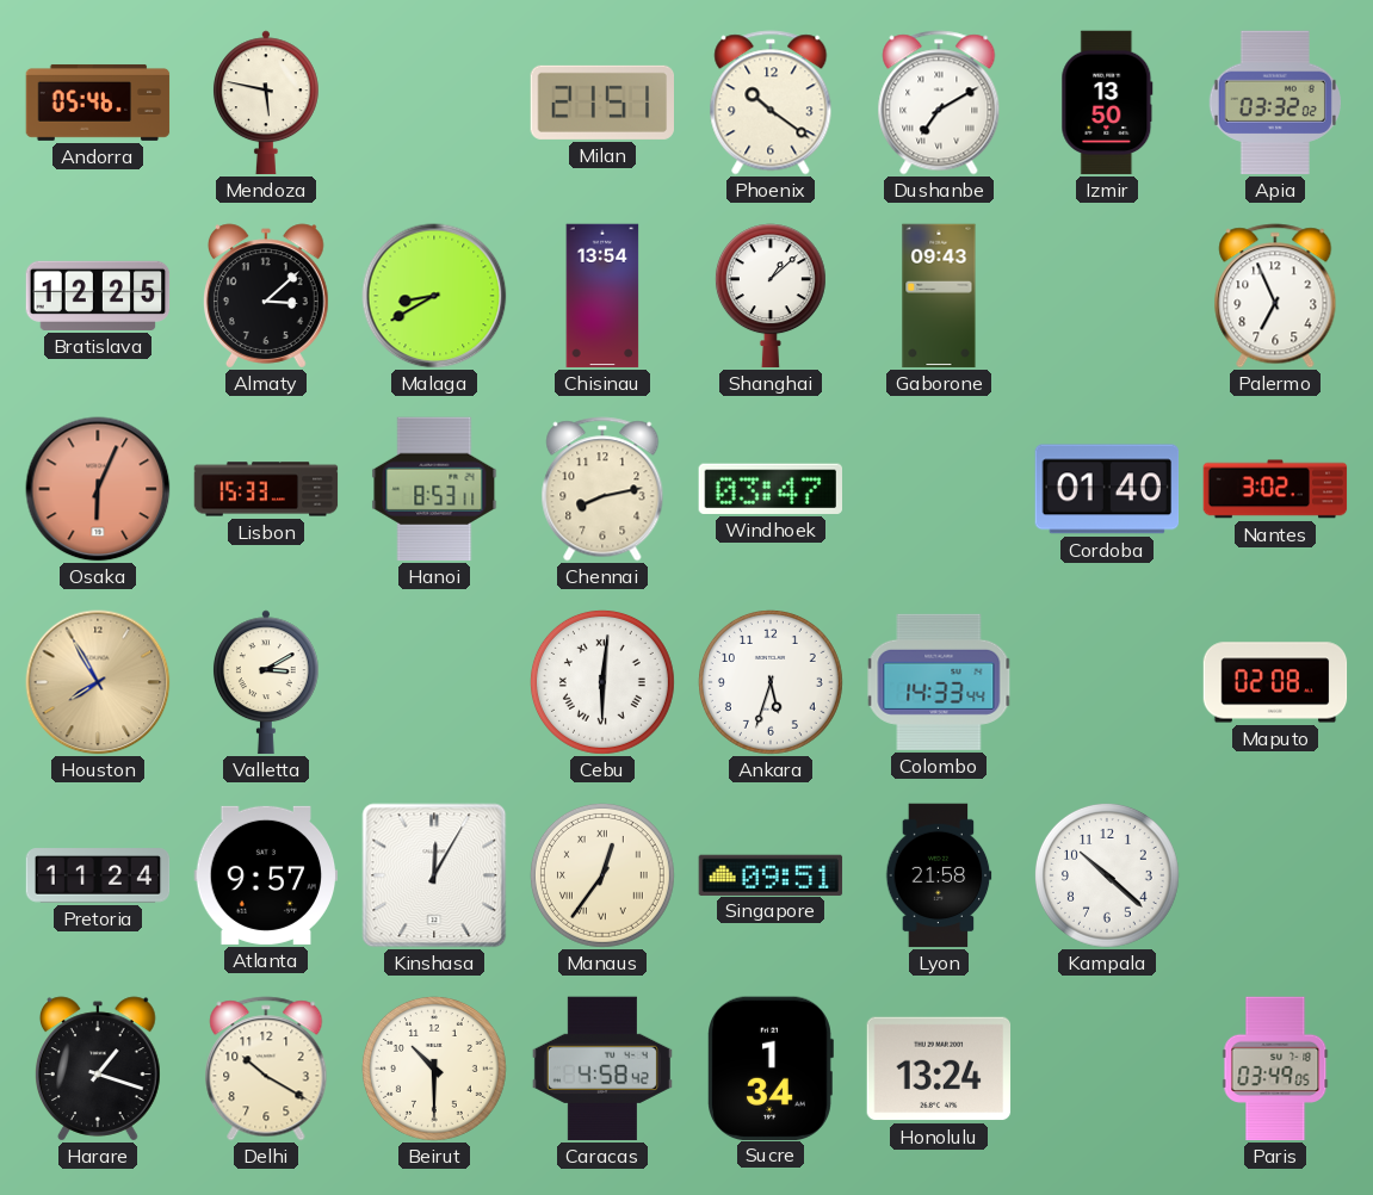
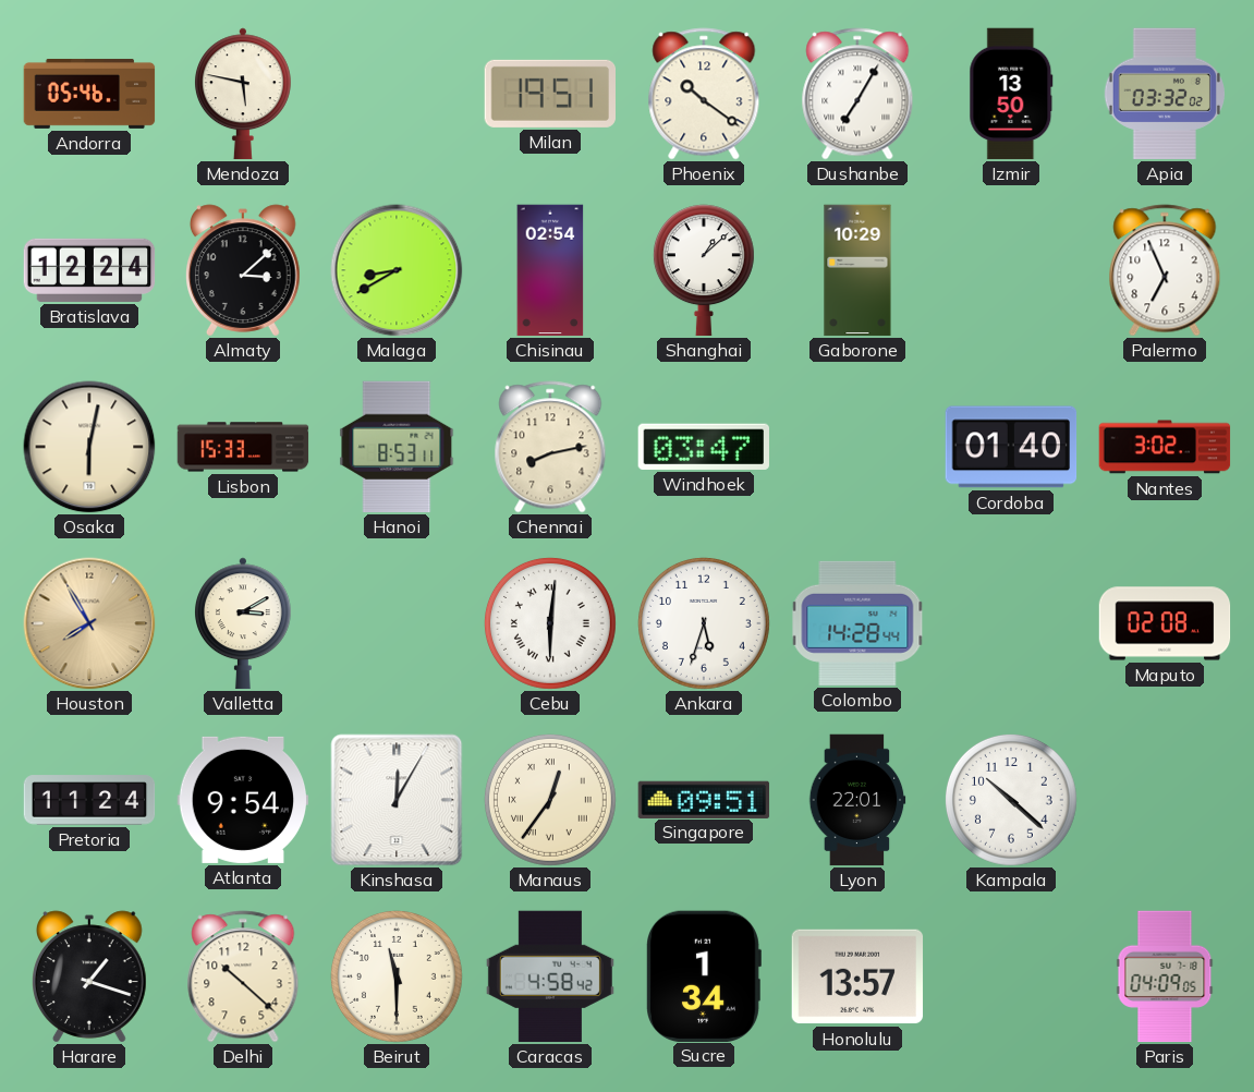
Milan: 21:51 -> 19:51
Dushanbe: 7:10 -> 7:05
Bratislava: 12:25 -> 12:24
Chisinau: 13:54 -> 02:54
Gaborone: 09:43 -> 10:29
Osaka: 6:04 -> 6:02
Osaka dial: salmon -> cream
Colombo: 14:33 -> 14:28
Atlanta: 9:57 -> 9:54
Lyon: 21:58 -> 22:01
Delhi: 10:20 -> 10:22
Beirut: 10:30 -> 11:30
Honolulu: 13:24 -> 13:57
Paris: 03:49 -> 04:09
